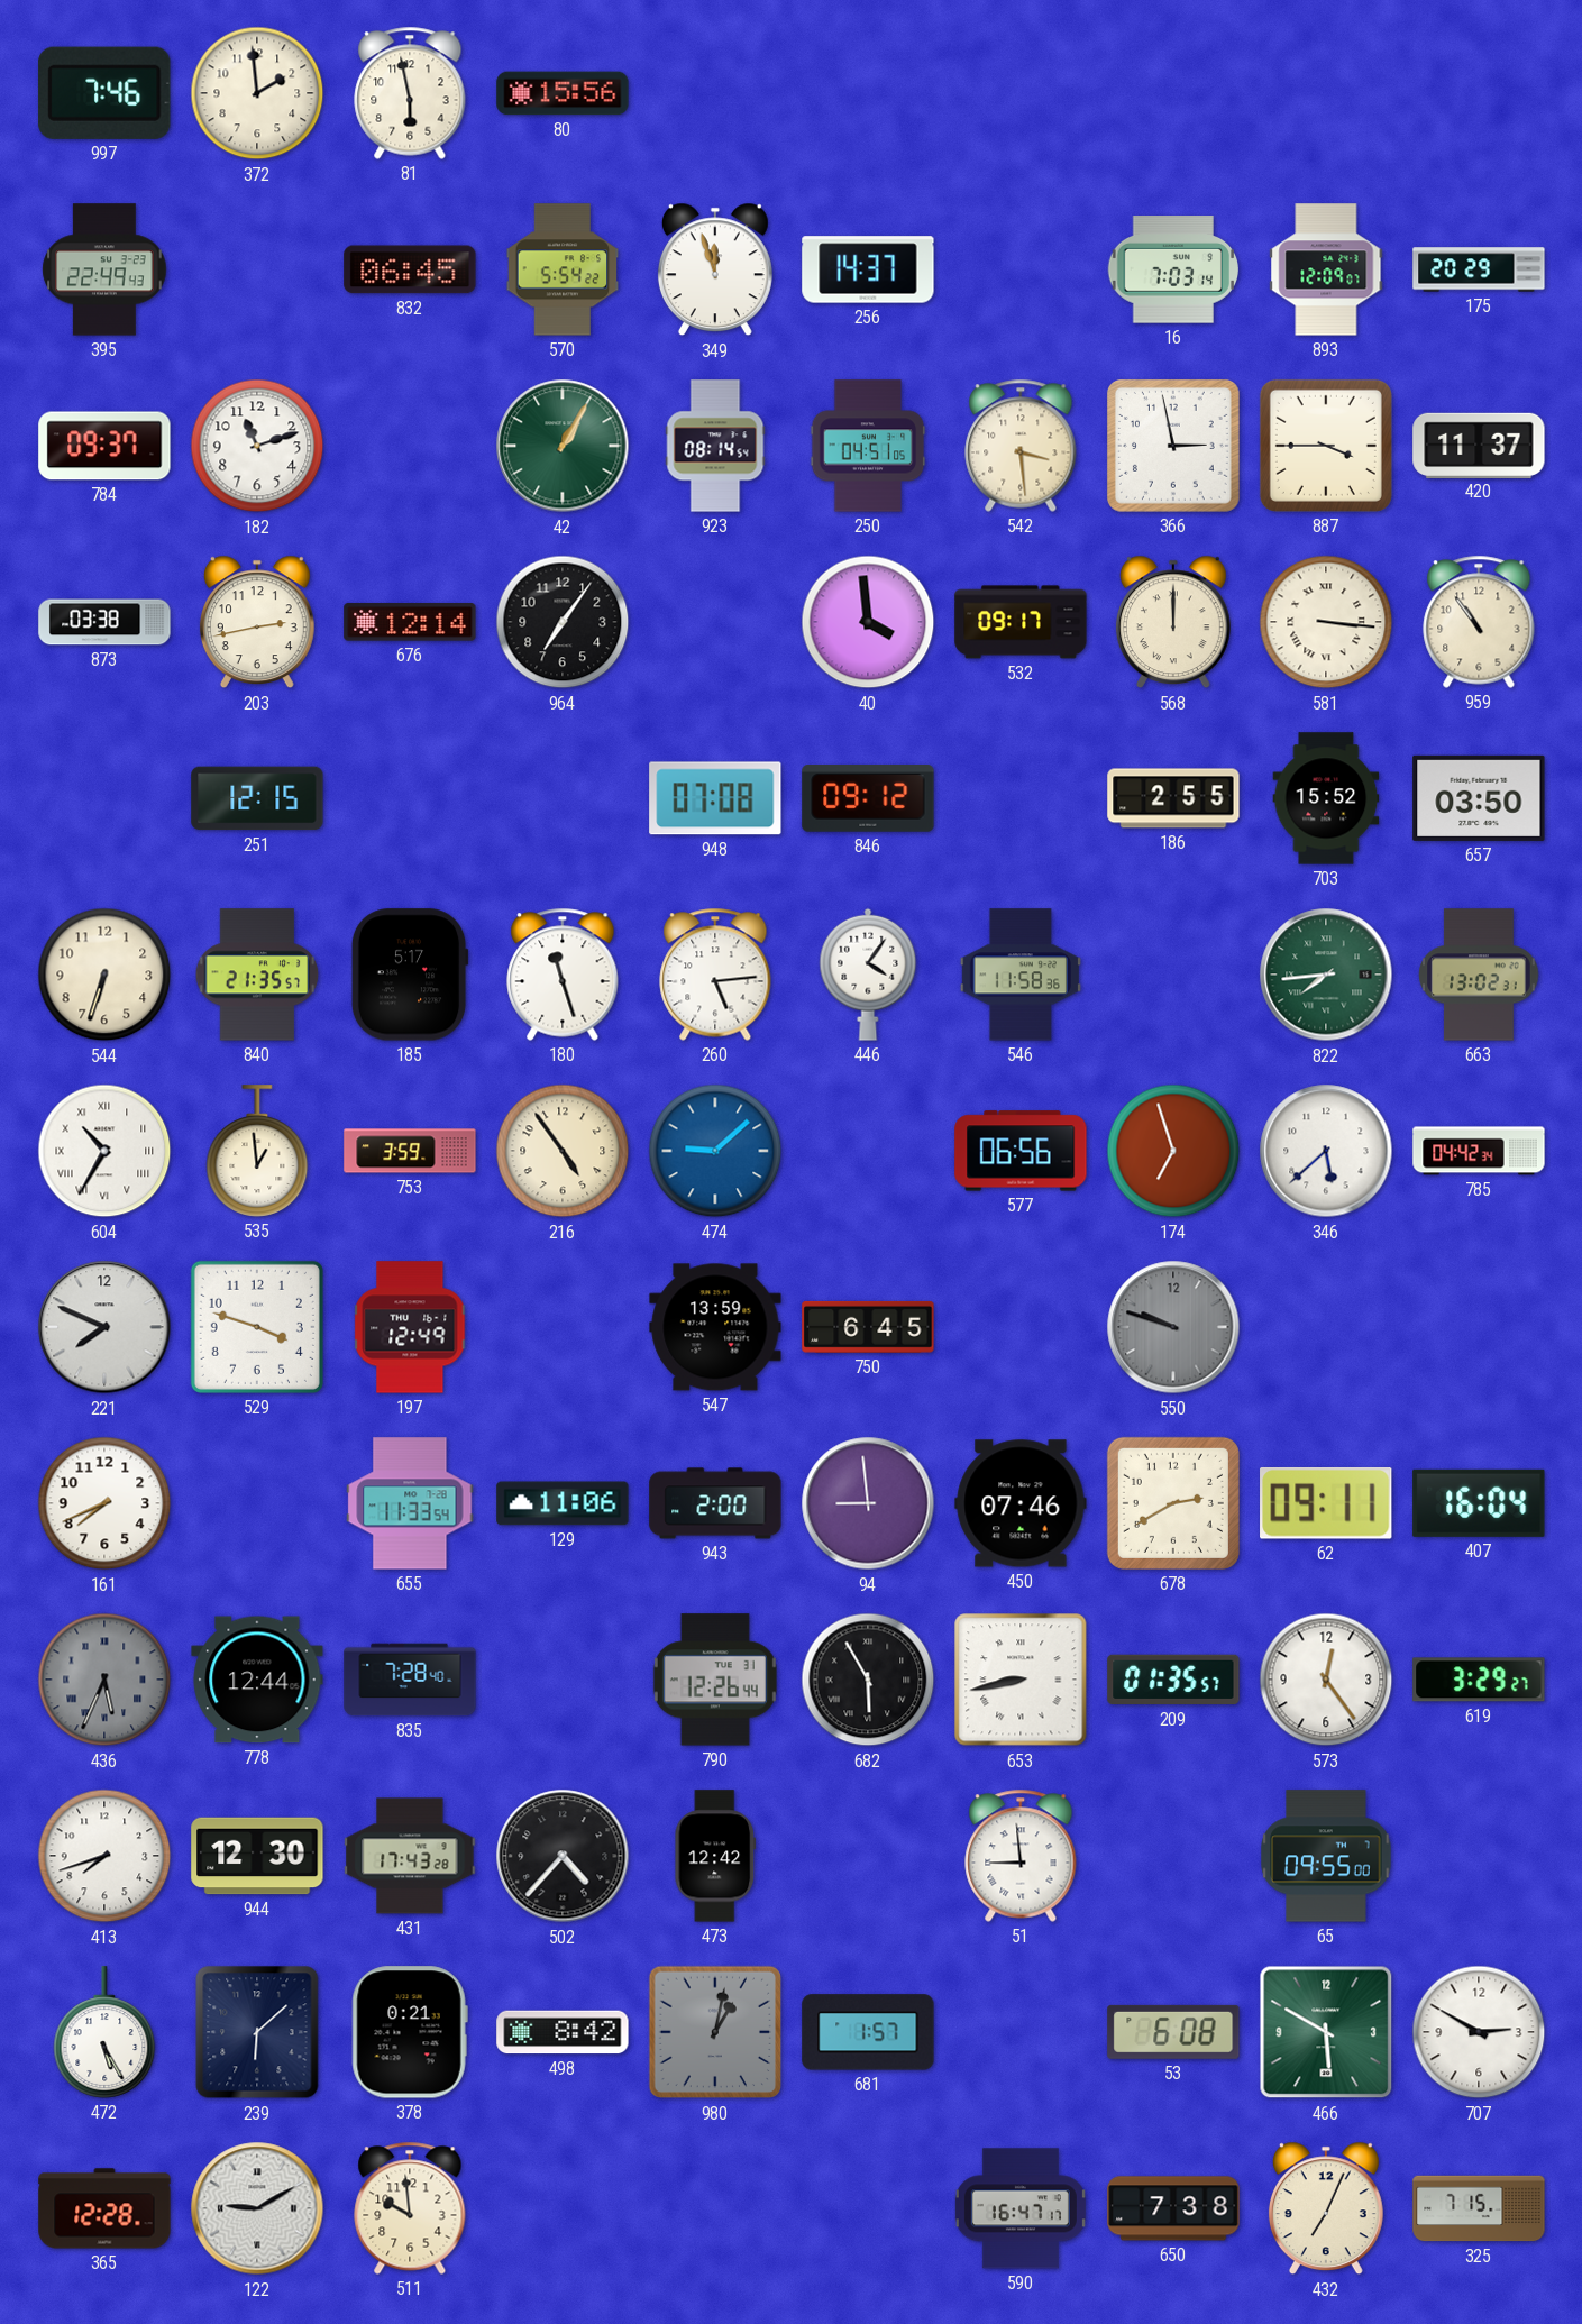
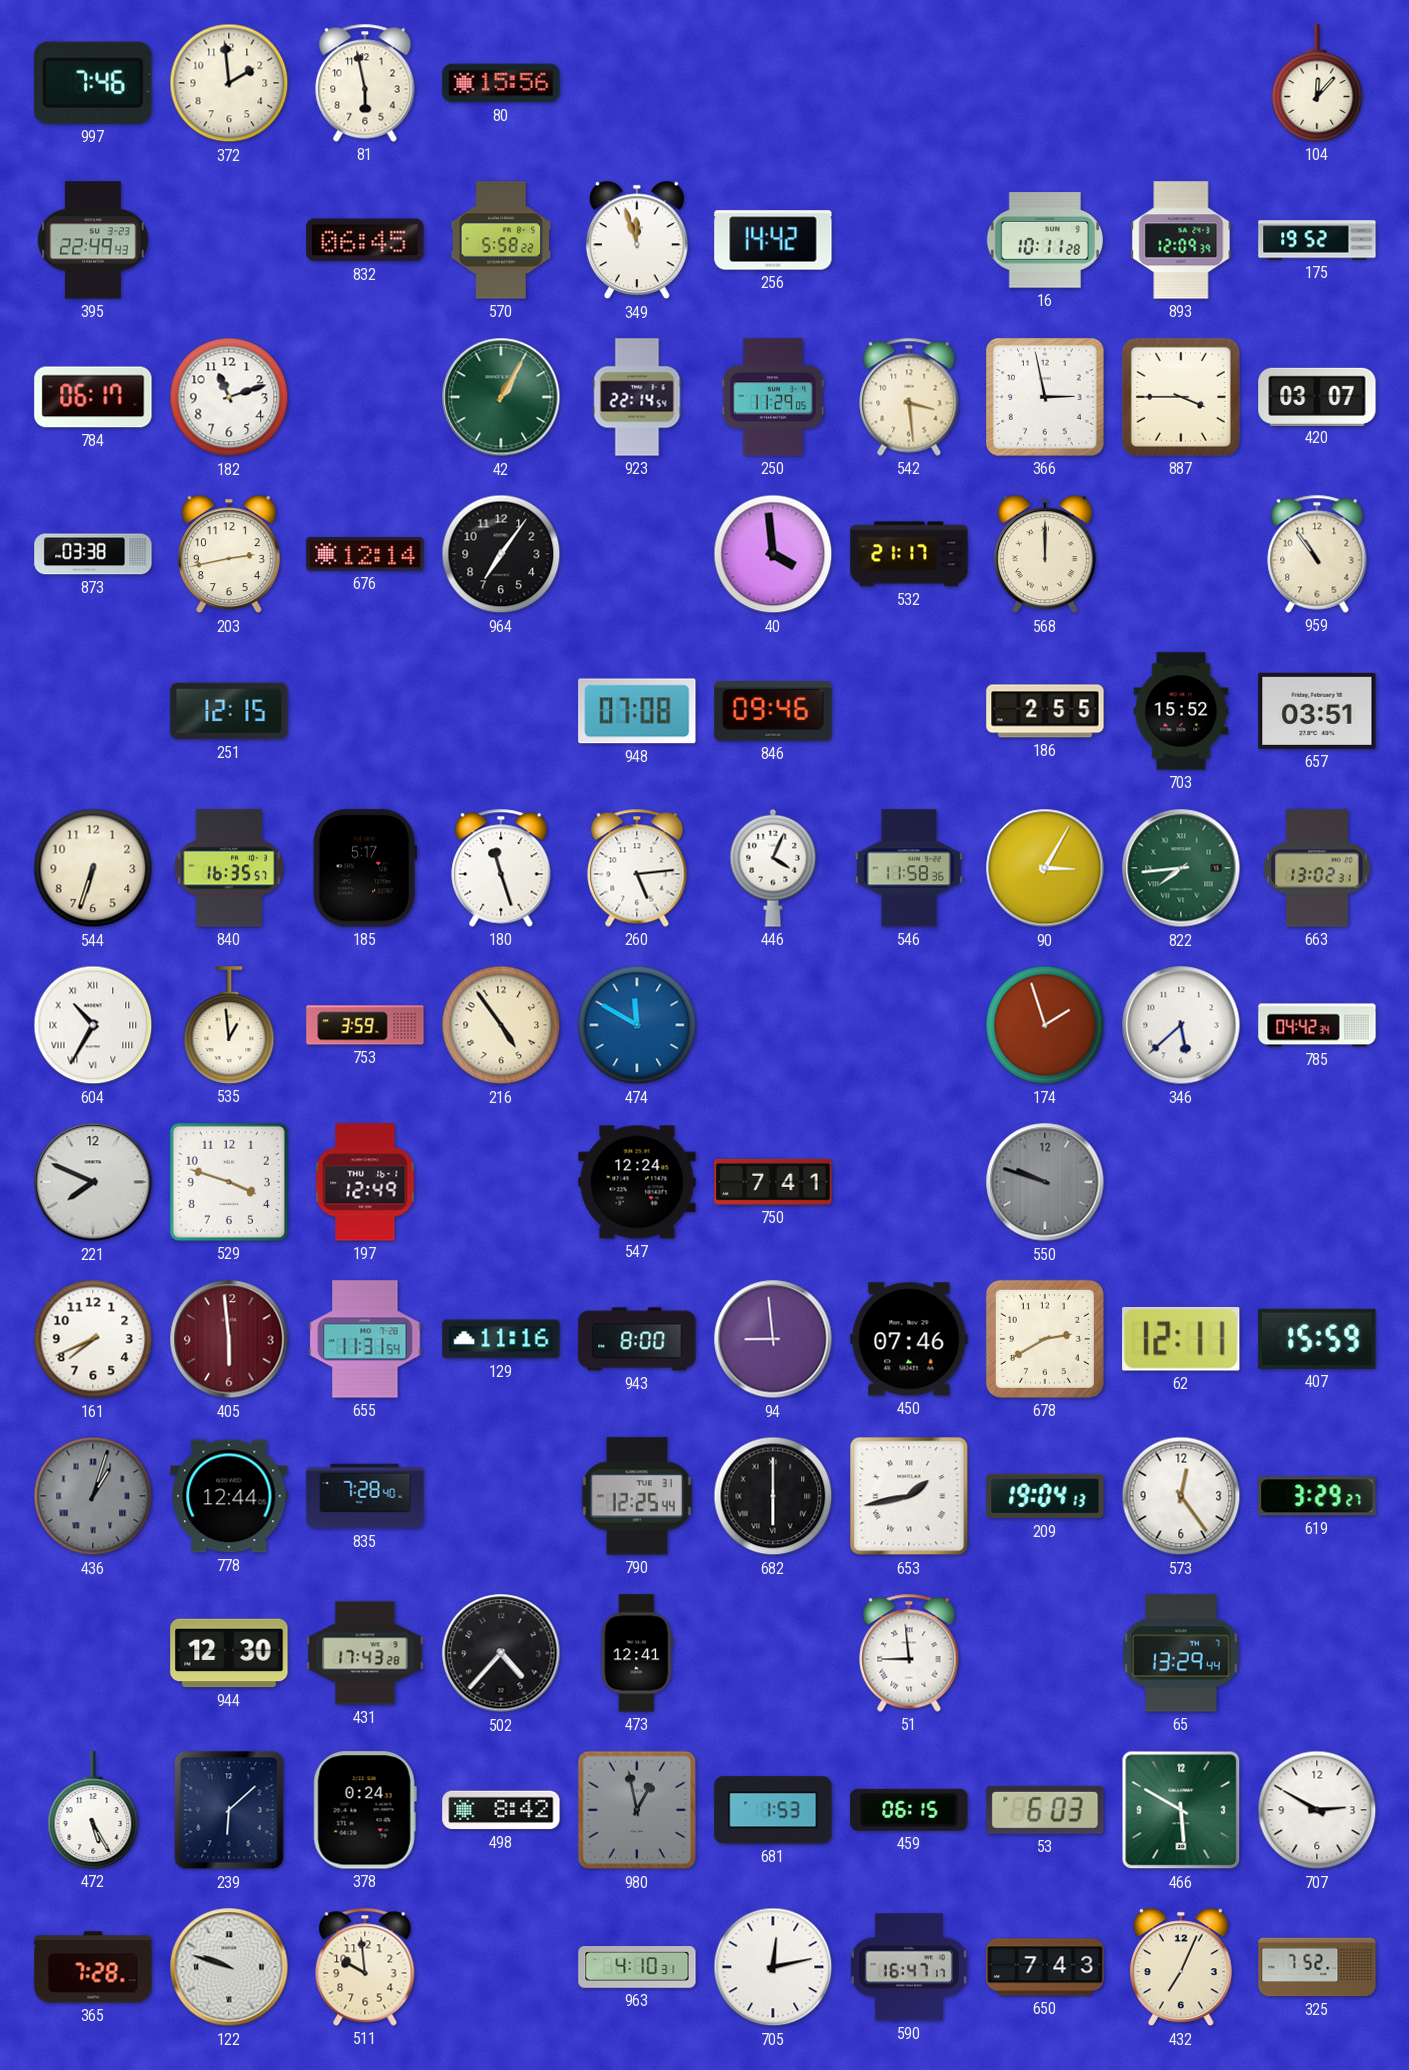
104: none -> 12:07
570: 5:54 -> 5:58
256: 14:37 -> 14:42
16: 7:03 -> 10:11
893: 12:09:07 -> 12:09:39
175: 20:29 -> 19:52
784: 09:37 -> 06:17
923: 08:14 -> 22:14
250: 04:51 -> 11:29
420: 11:37 -> 03:07
532: 09:17 -> 21:17
581: 3:16 -> none
846: 09:12 -> 09:46
657: 03:50 -> 03:51
840: 21:35 -> 16:35
446: 4:06 -> 4:04
90: none -> 3:05
474: 9:08 -> 11:50
577: 06:56 -> none
174: 6:57 -> 1:57
547: 13:59 -> 12:24
750: 6:45 -> 7:41
405: none -> 5:59
655: 11:33 -> 11:31
129: 11:06 -> 11:16
943: 2:00 -> 8:00
62: 09:11 -> 12:11
407: 16:04 -> 15:59
436: 5:34 -> 1:03
790: 12:26 -> 12:25
682: 5:55 -> 6:00
653: 8:43 -> 1:43
209: 01:35 -> 19:04
413: 7:42 -> none
473: 12:42 -> 12:41
65: 09:55 -> 13:29
378: 0:21 -> 0:24
980: 1:02 -> 12:58
681: 1:57 -> 1:53
459: none -> 06:15
53: 6:08 -> 6:03
365: 12:28 -> 7:28
122: 9:10 -> 9:48
963: none -> 4:10
705: none -> 12:13
650: 7:38 -> 7:43
325: 7:15 -> 7:52
